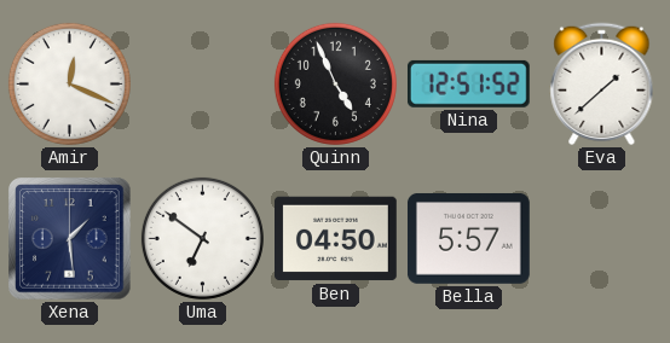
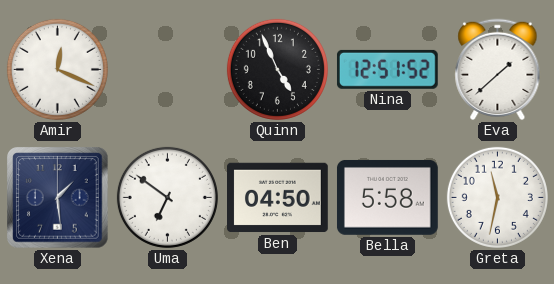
Bella: 5:57 -> 5:58
Greta: none -> 11:32
